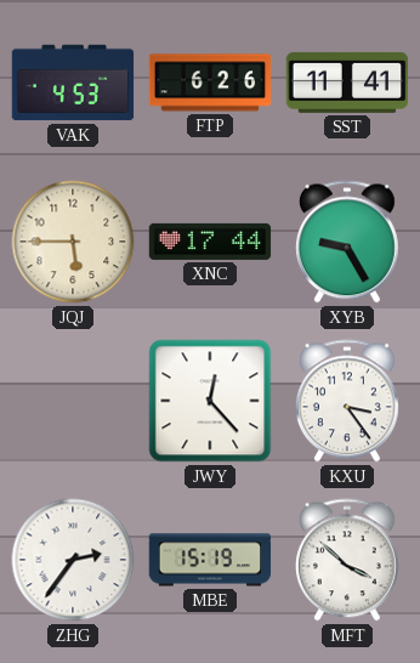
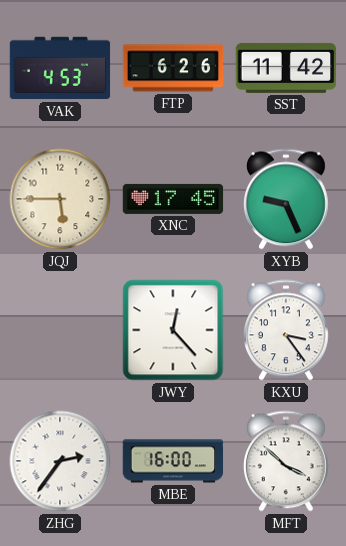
SST: 11:41 -> 11:42
XNC: 17:44 -> 17:45
XYB: 9:25 -> 9:26
MBE: 15:19 -> 16:00
